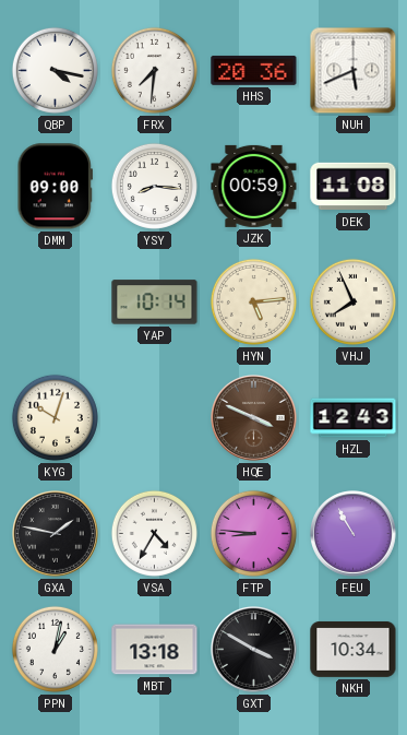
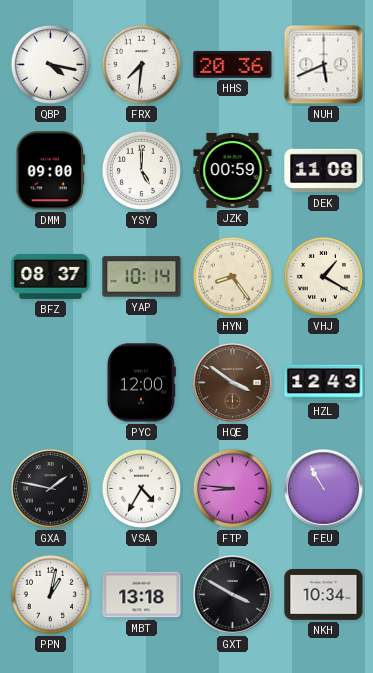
YSY: 8:16 -> 5:00
BFZ: none -> 08:37
HYN: 5:14 -> 8:24
VHJ: 7:56 -> 1:20
KYG: 10:03 -> none
PYC: none -> 12:00
HQE: 3:49 -> 3:51
